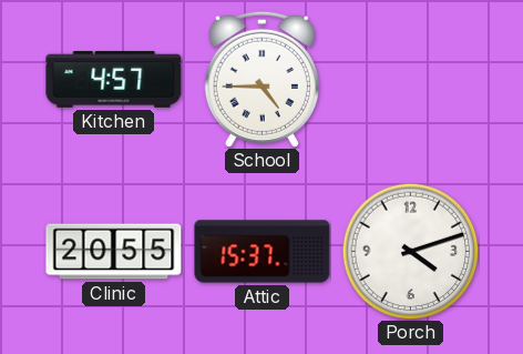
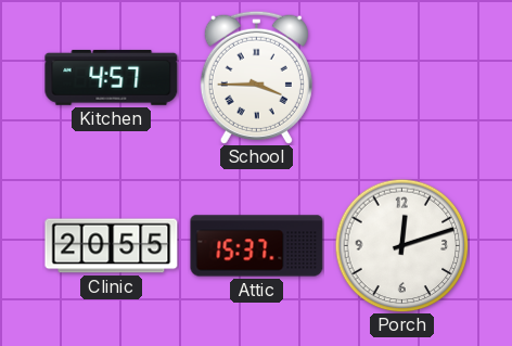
School: 4:45 -> 3:45
Porch: 4:12 -> 12:12
